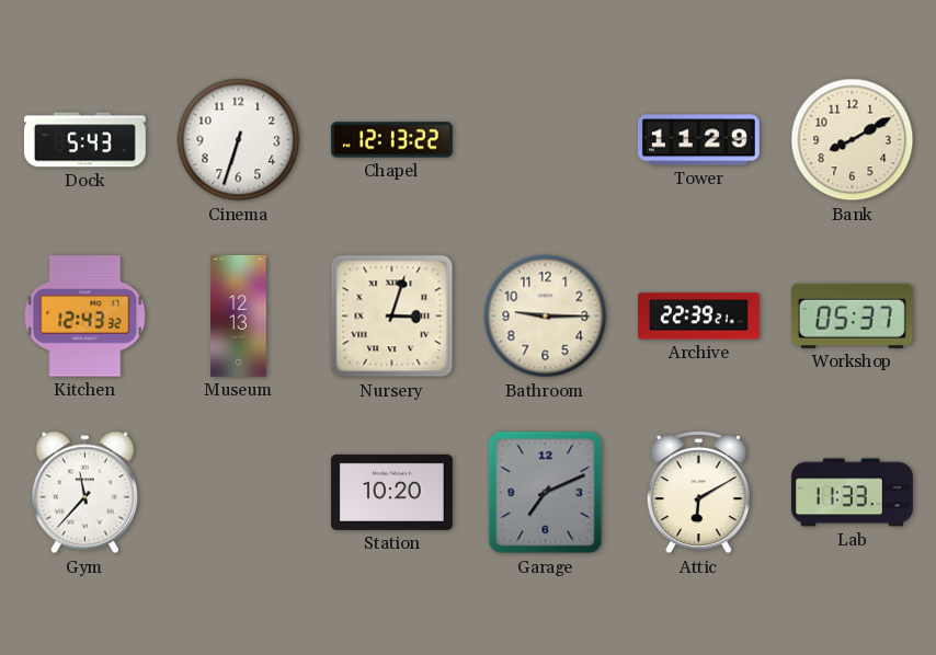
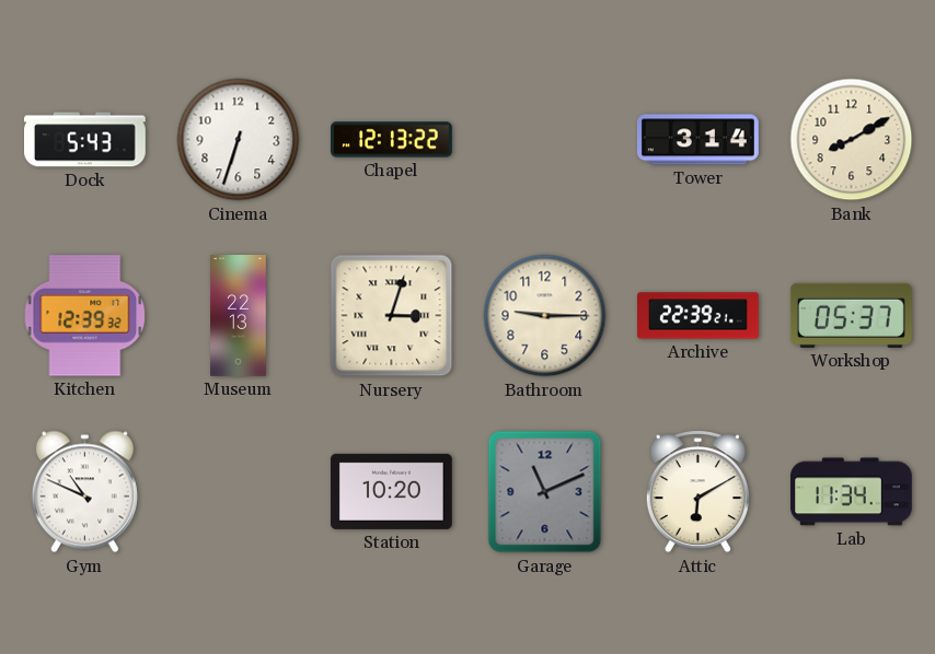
Tower: 11:29 -> 3:14
Kitchen: 12:43 -> 12:39
Museum: 12:13 -> 22:13
Gym: 11:37 -> 10:49
Garage: 7:11 -> 11:11
Lab: 11:33 -> 11:34
